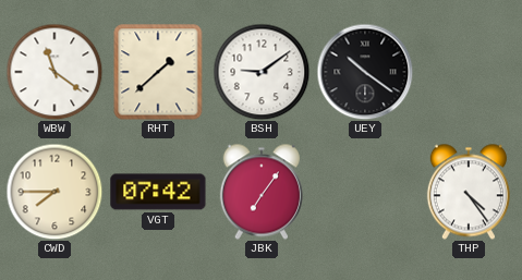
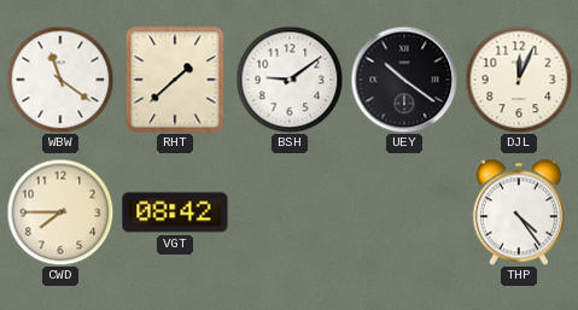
DJL: none -> 12:04
VGT: 07:42 -> 08:42
JBK: 7:06 -> none
